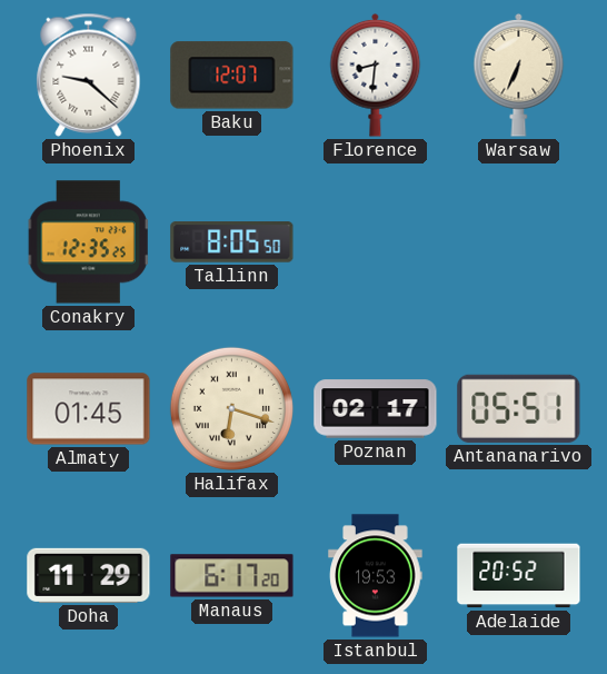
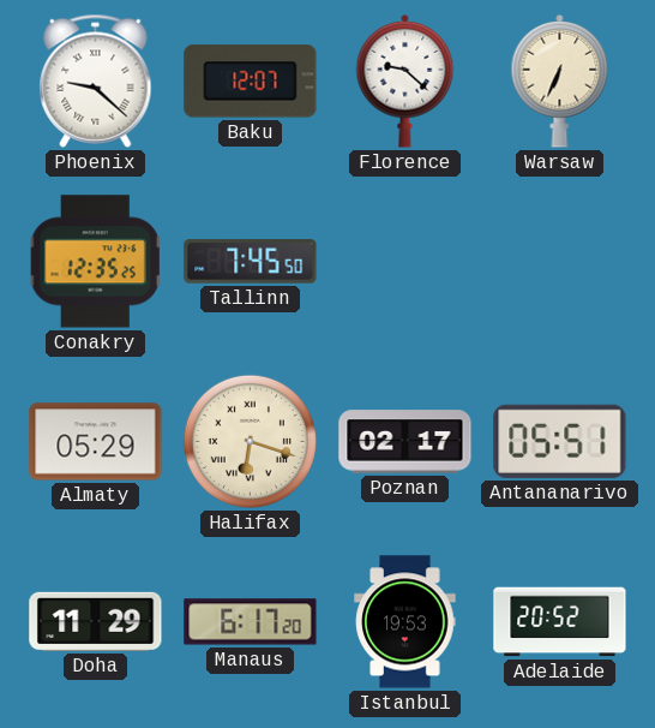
Florence: 8:31 -> 9:22
Tallinn: 8:05 -> 7:45
Almaty: 01:45 -> 05:29
